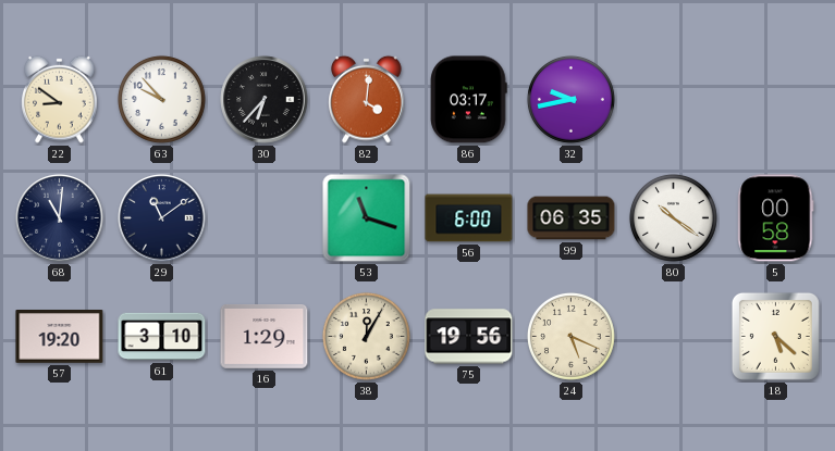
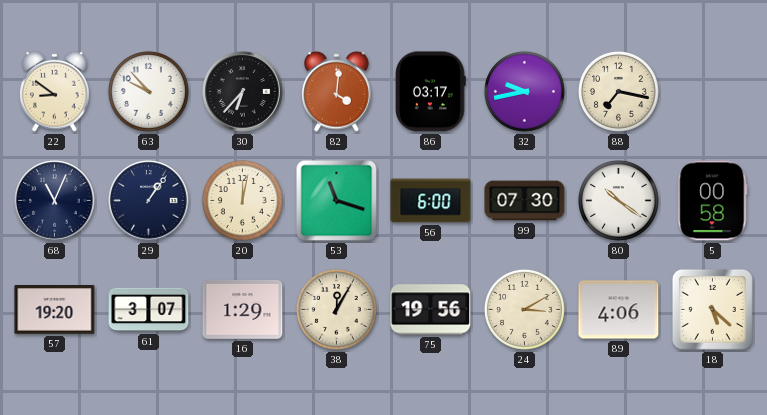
88: none -> 7:17
68: 11:01 -> 11:04
29: 11:09 -> 1:06
20: none -> 12:02
99: 06:35 -> 07:30
61: 3:10 -> 3:07
24: 5:19 -> 3:10
89: none -> 4:06
